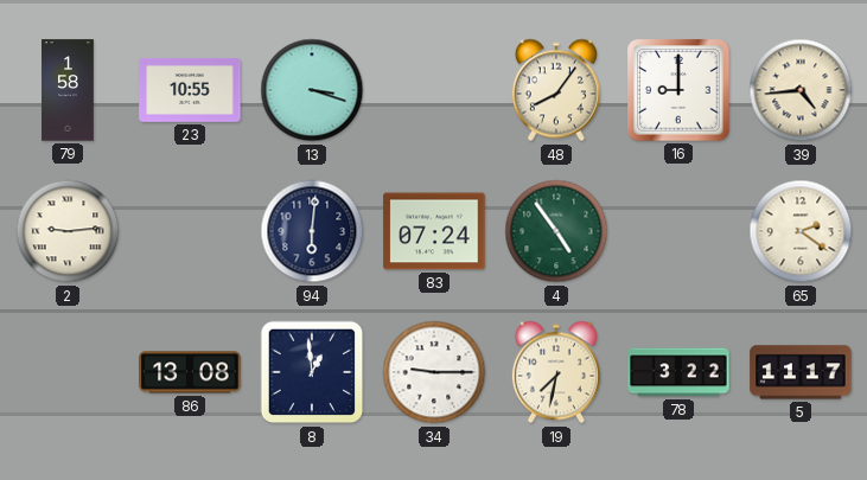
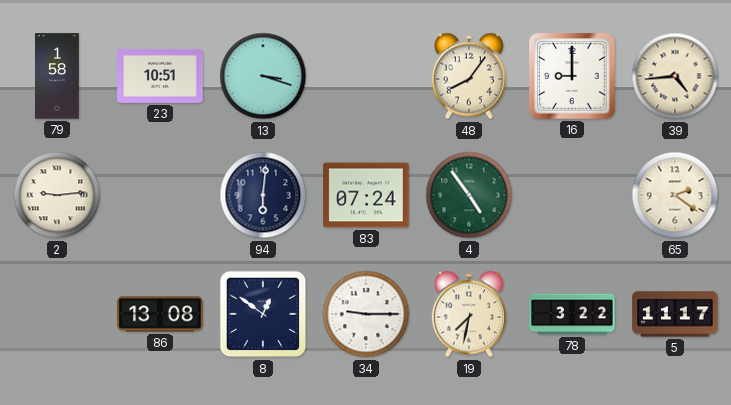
23: 10:55 -> 10:51
8: 12:59 -> 12:51
